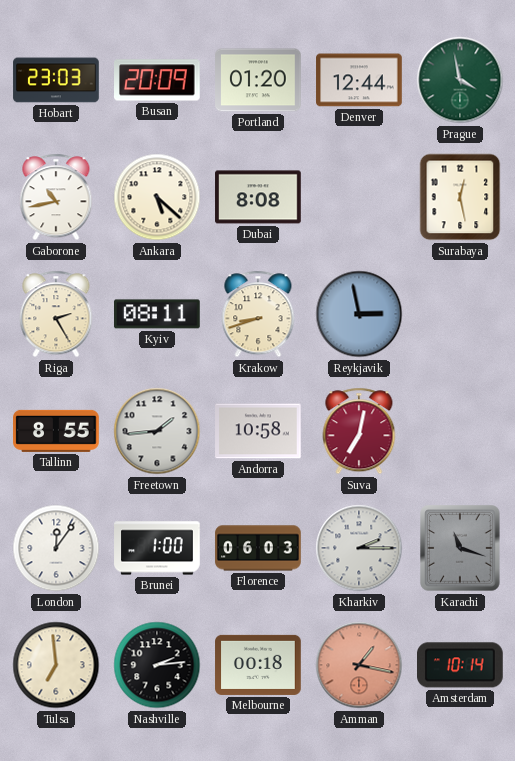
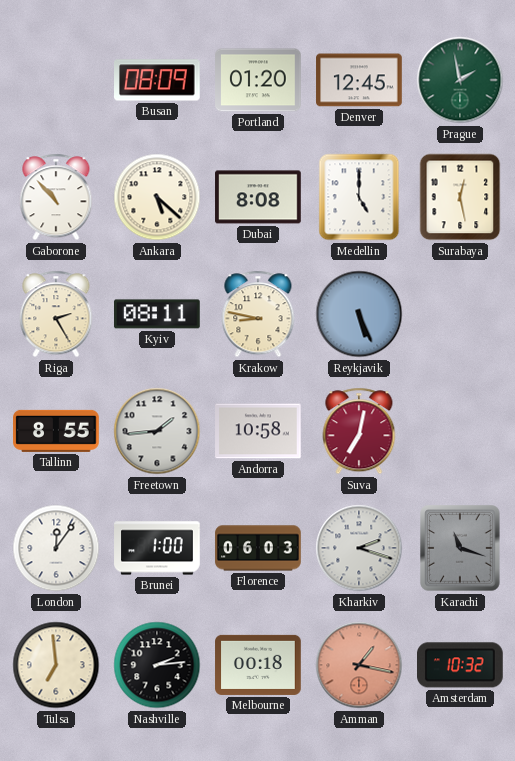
Hobart: 23:03 -> none
Busan: 20:09 -> 08:09
Denver: 12:44 -> 12:45
Prague: 3:58 -> 1:58
Gaborone: 10:43 -> 10:53
Medellin: none -> 5:00
Krakow: 8:42 -> 8:47
Reykjavik: 2:58 -> 5:26
Kharkiv: 2:15 -> 2:18
Amsterdam: 10:14 -> 10:32
